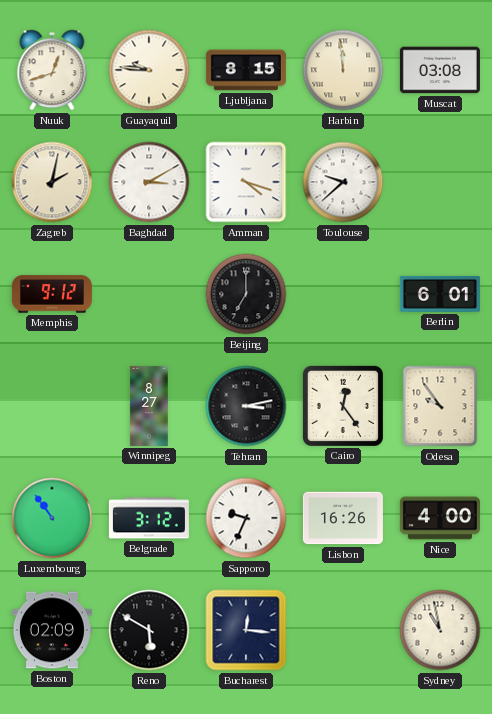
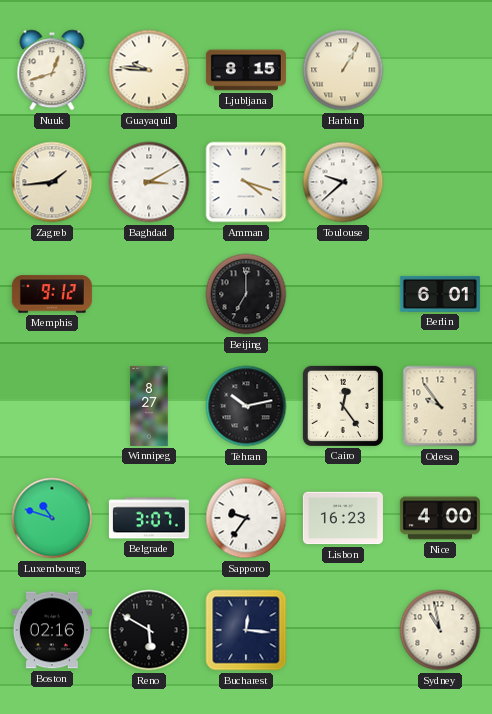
Harbin: 11:59 -> 1:05
Muscat: 03:08 -> none
Zagreb: 2:02 -> 1:44
Tehran: 3:13 -> 10:13
Luxembourg: 10:54 -> 10:48
Belgrade: 3:12 -> 3:07
Sapporo: 9:34 -> 9:36
Lisbon: 16:26 -> 16:23
Boston: 02:09 -> 02:16
